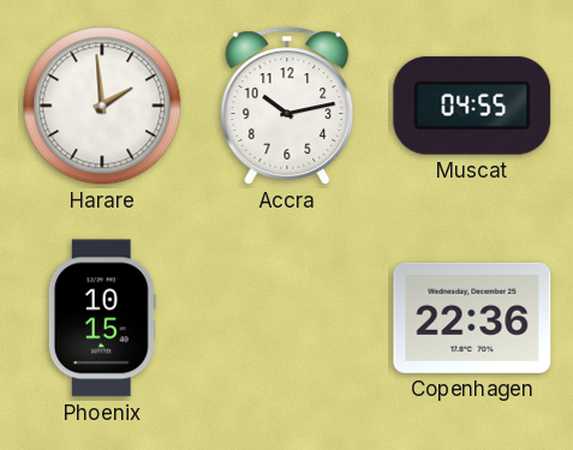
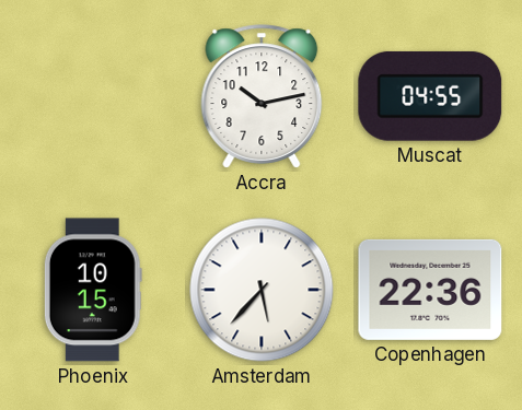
Harare: 1:59 -> none
Amsterdam: none -> 5:37
